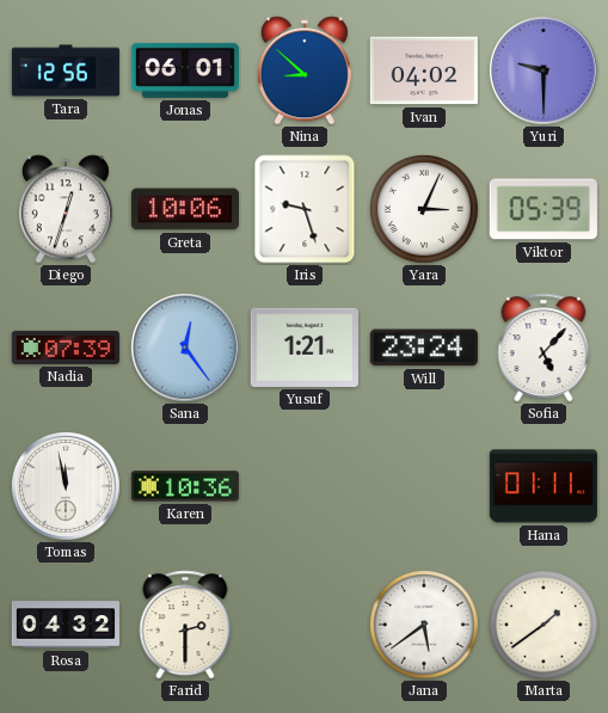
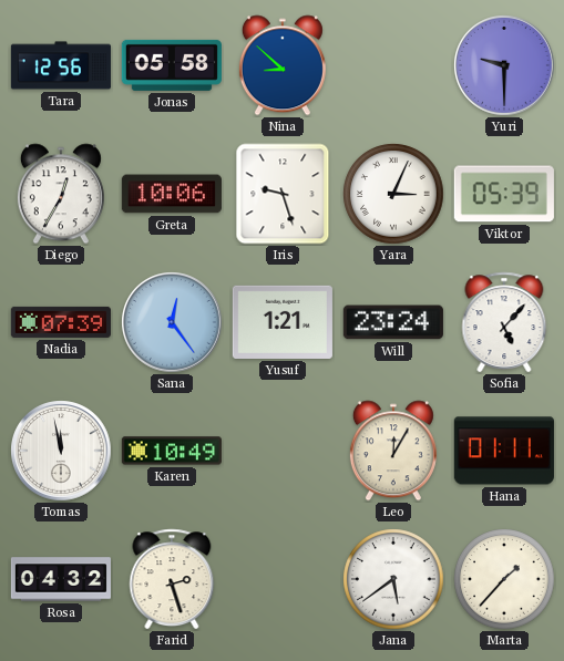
Jonas: 06:01 -> 05:58
Ivan: 04:02 -> none
Diego: 12:33 -> 12:35
Karen: 10:36 -> 10:49
Leo: none -> 12:05
Farid: 2:30 -> 2:27
Marta: 1:39 -> 1:37
